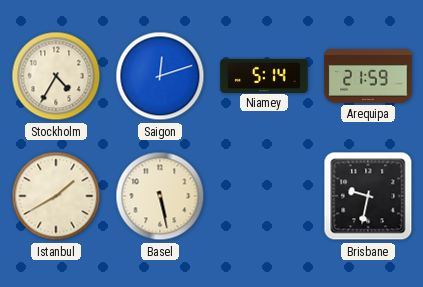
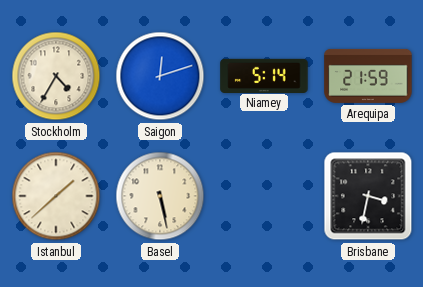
Istanbul: 1:40 -> 1:38
Brisbane: 9:32 -> 3:32
